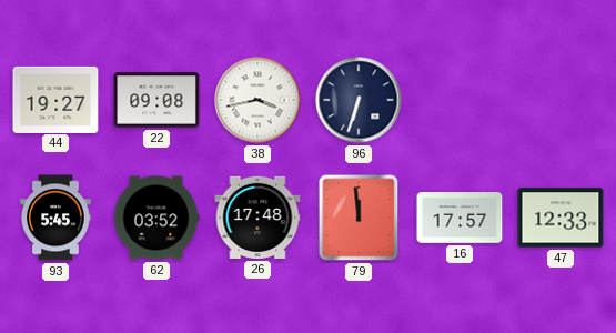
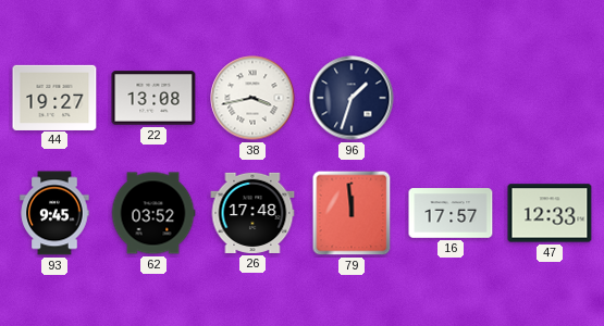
22: 09:08 -> 13:08
96: 6:33 -> 1:33
93: 5:45 -> 9:45
